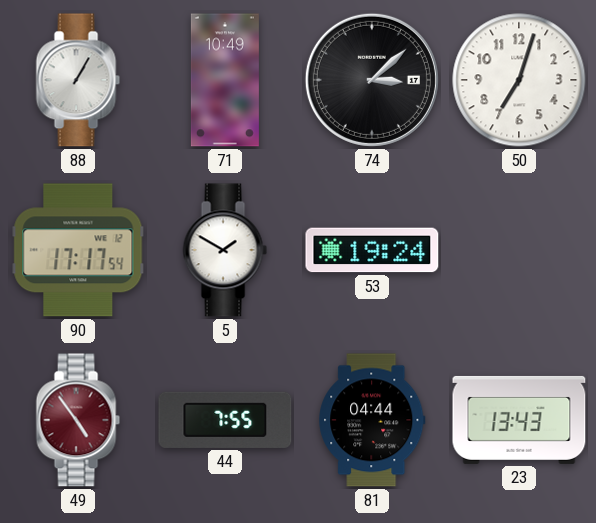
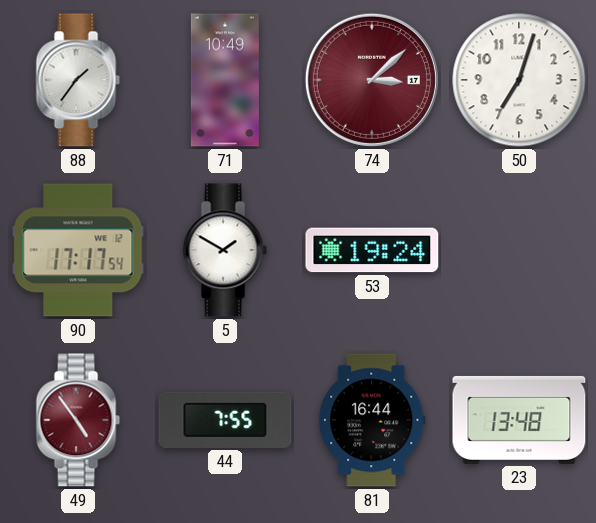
88: 1:05 -> 1:36
74 dial: black -> burgundy
81: 04:44 -> 16:44
23: 13:43 -> 13:48
